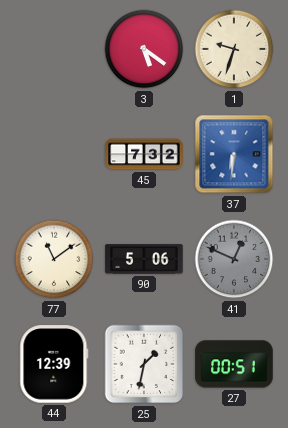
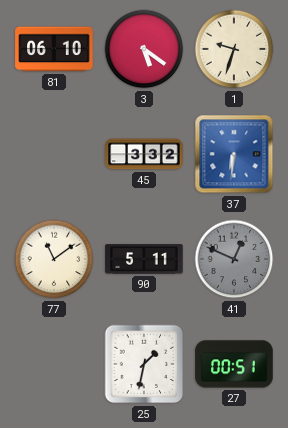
81: none -> 06:10
45: 7:32 -> 3:32
90: 5:06 -> 5:11
44: 12:39 -> none
